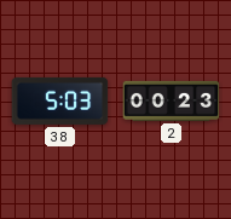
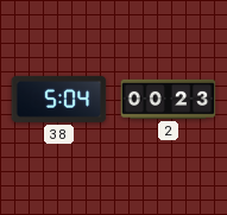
38: 5:03 -> 5:04
